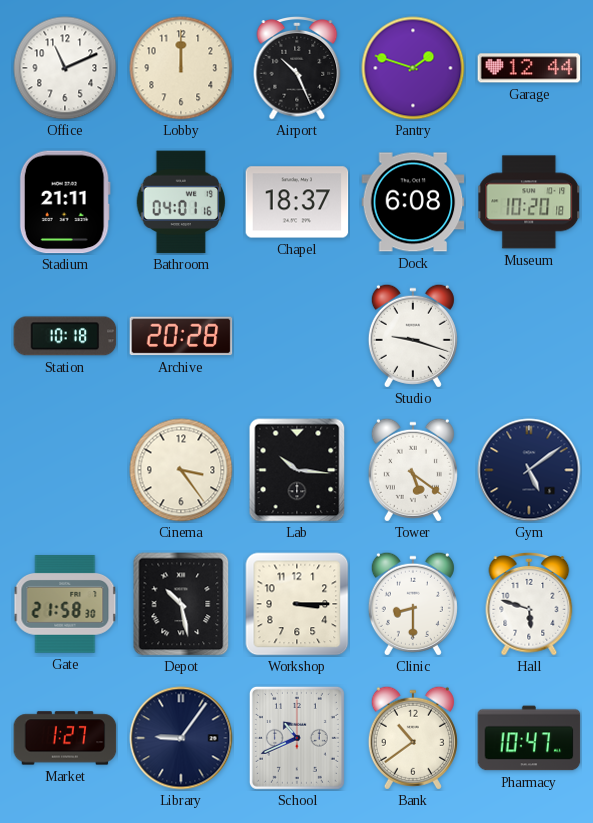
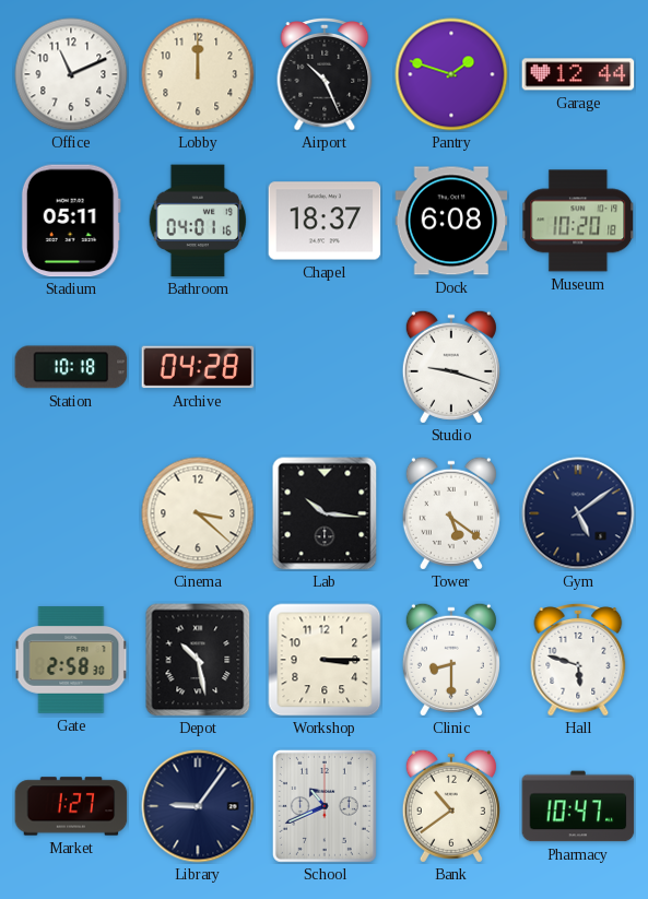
Stadium: 21:11 -> 05:11
Archive: 20:28 -> 04:28
Cinema: 3:24 -> 3:22
Gate: 21:58 -> 2:58
